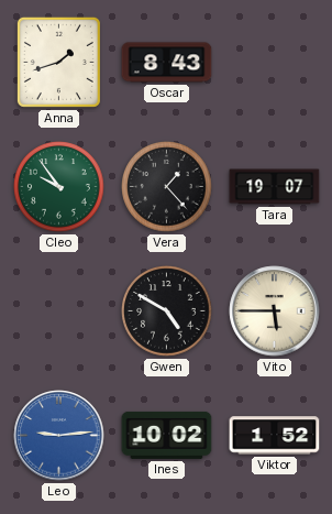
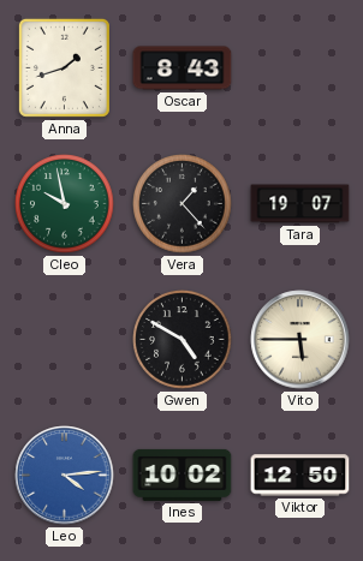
Cleo: 9:54 -> 9:58
Leo: 9:14 -> 4:14
Viktor: 1:52 -> 12:50
